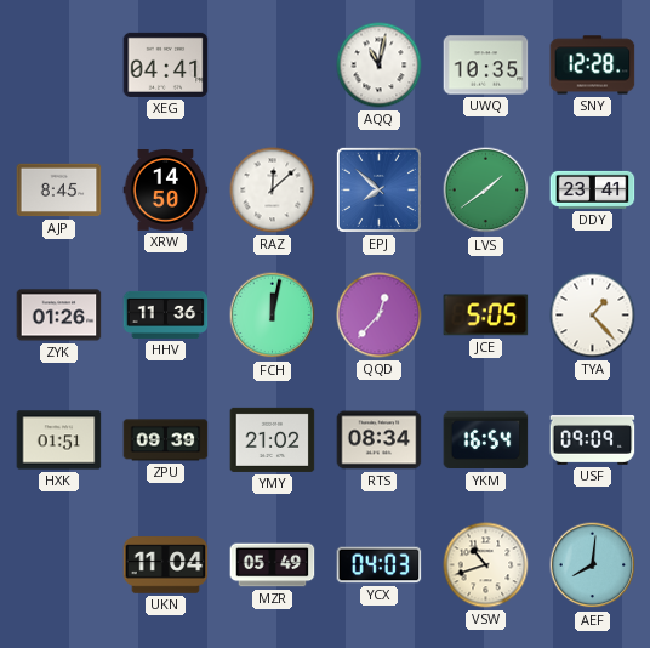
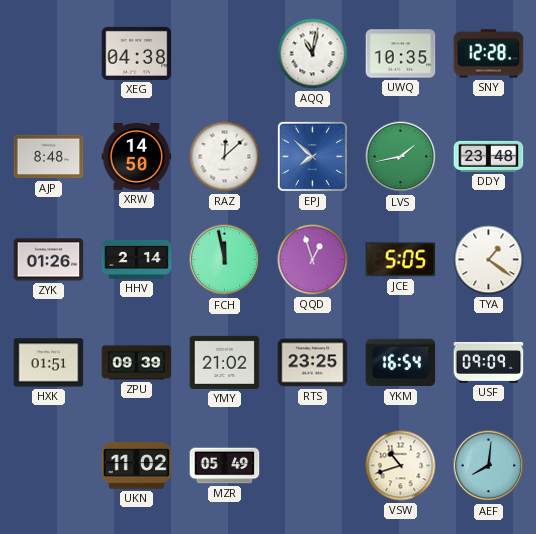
XEG: 04:41 -> 04:38
AJP: 8:45 -> 8:48
LVS: 1:39 -> 1:43
DDY: 23:41 -> 23:48
HHV: 11:36 -> 2:14
FCH: 12:02 -> 11:58
QQD: 12:37 -> 12:57
TYA: 1:23 -> 1:21
RTS: 08:34 -> 23:25
UKN: 11:04 -> 11:02
YCX: 04:03 -> none
